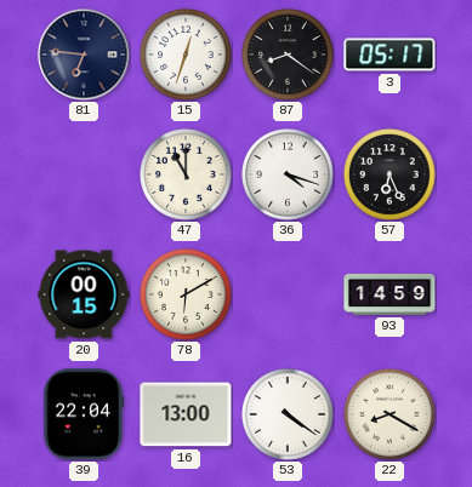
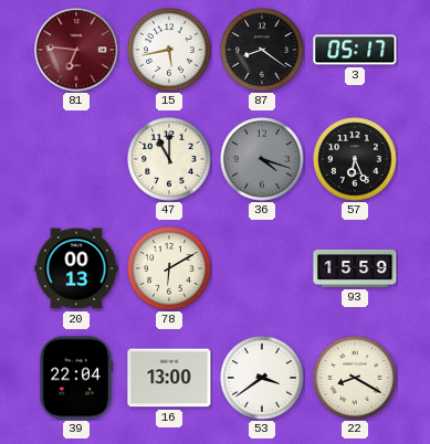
81 dial: navy -> burgundy
15: 12:33 -> 5:43
36 dial: white -> grey
20: 00:15 -> 00:13
93: 14:59 -> 15:59
53: 4:21 -> 3:39
